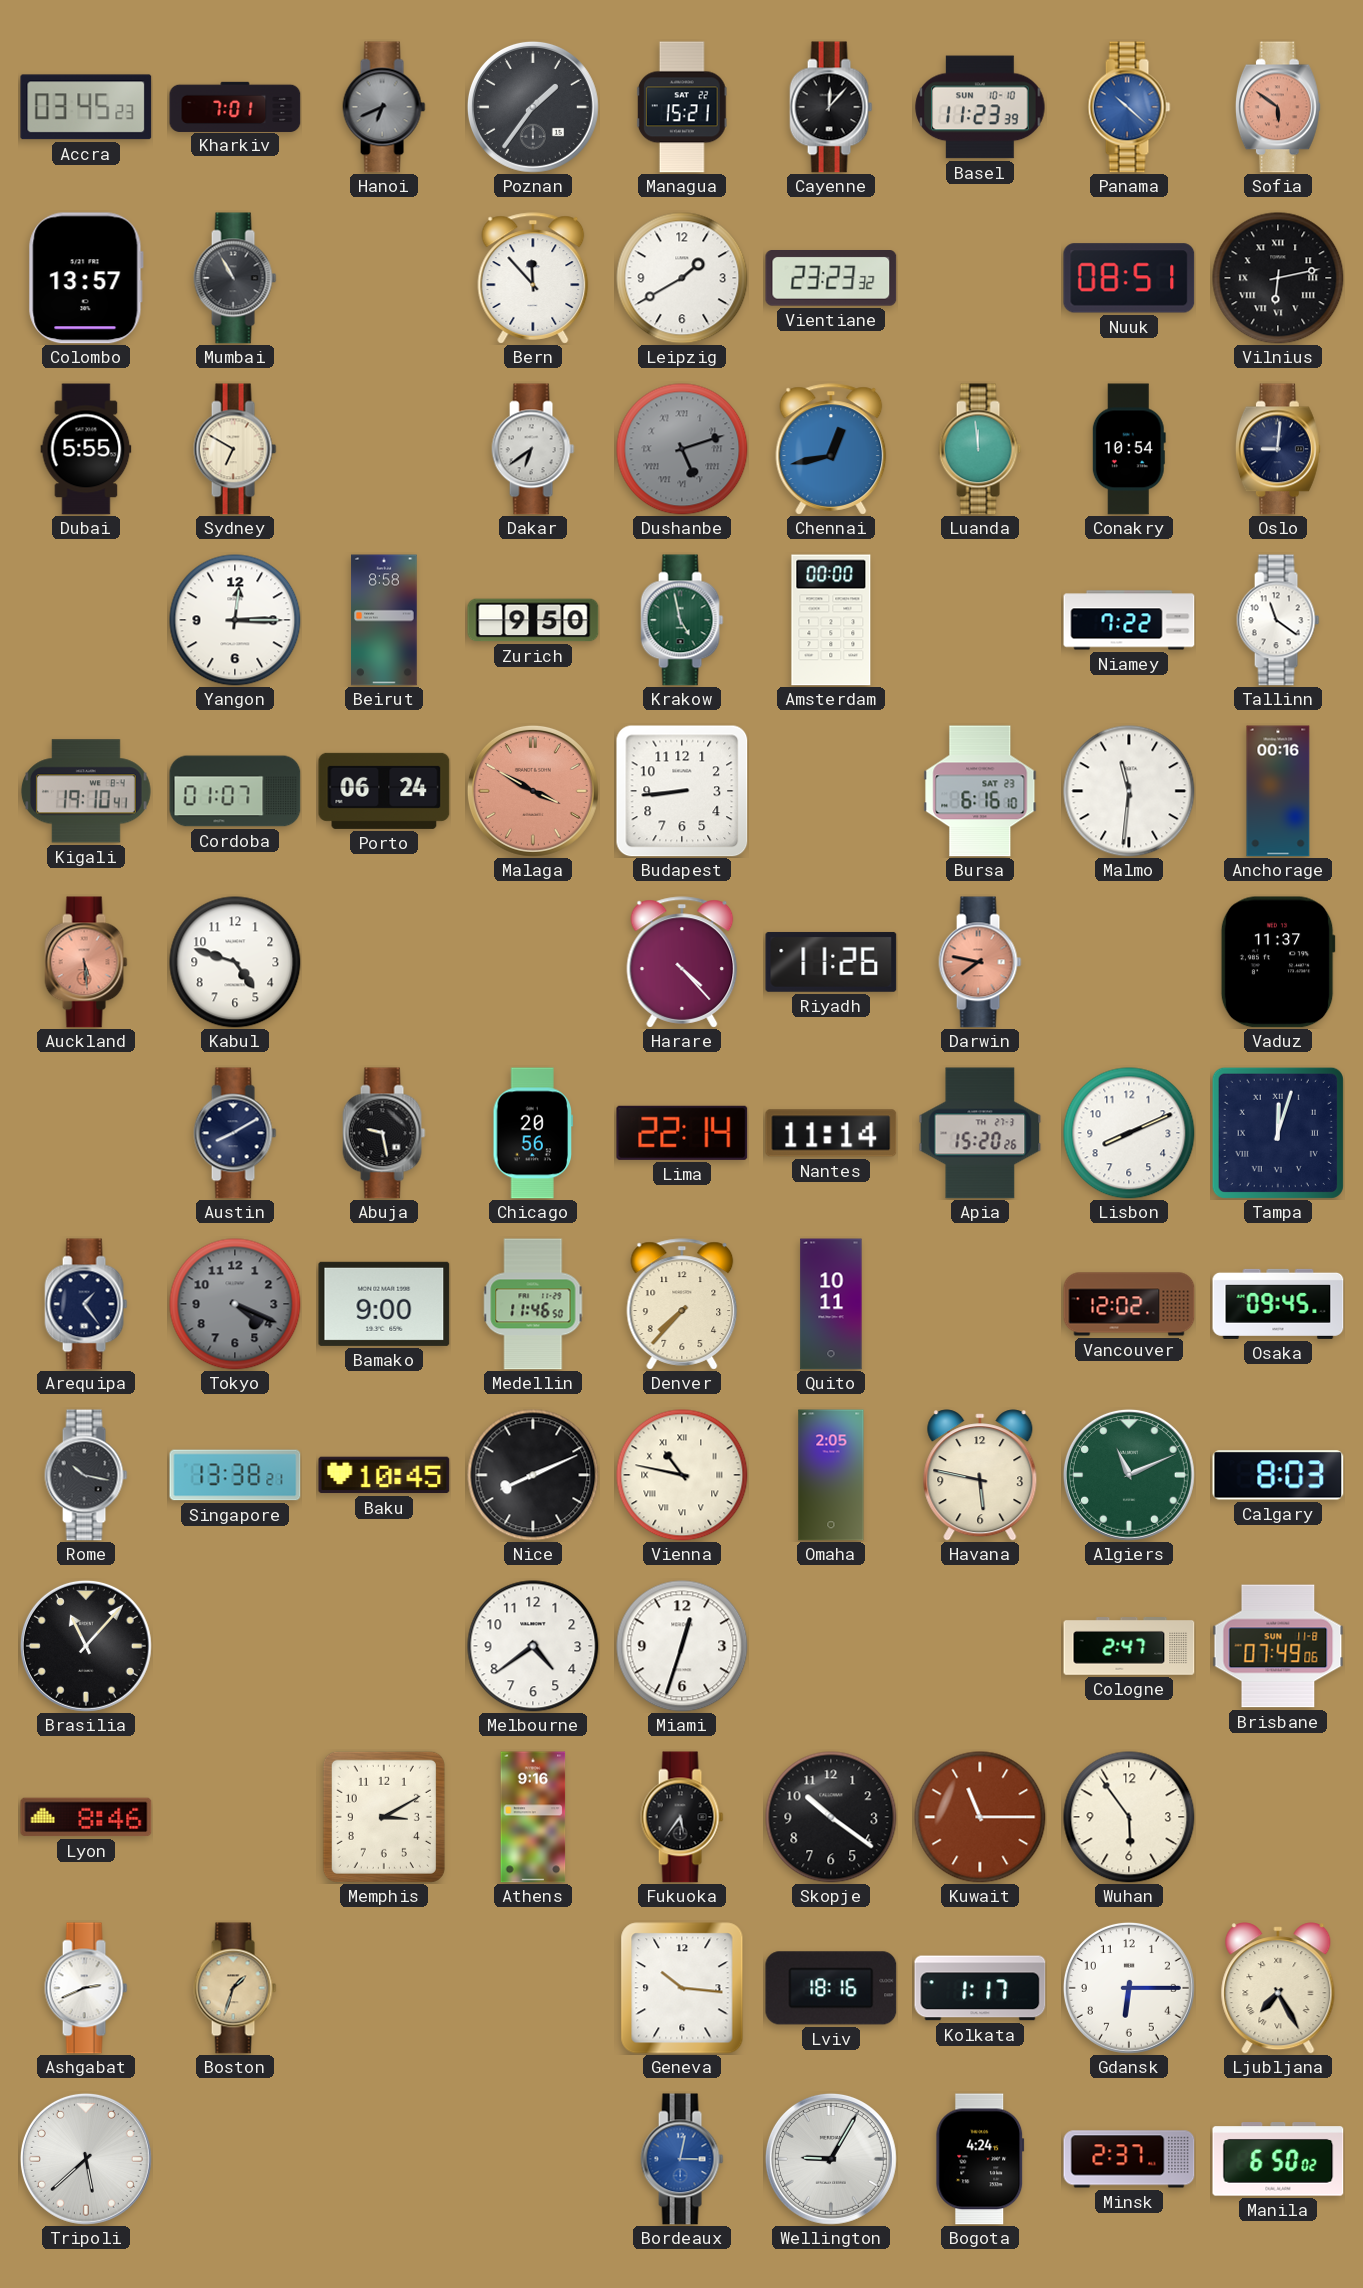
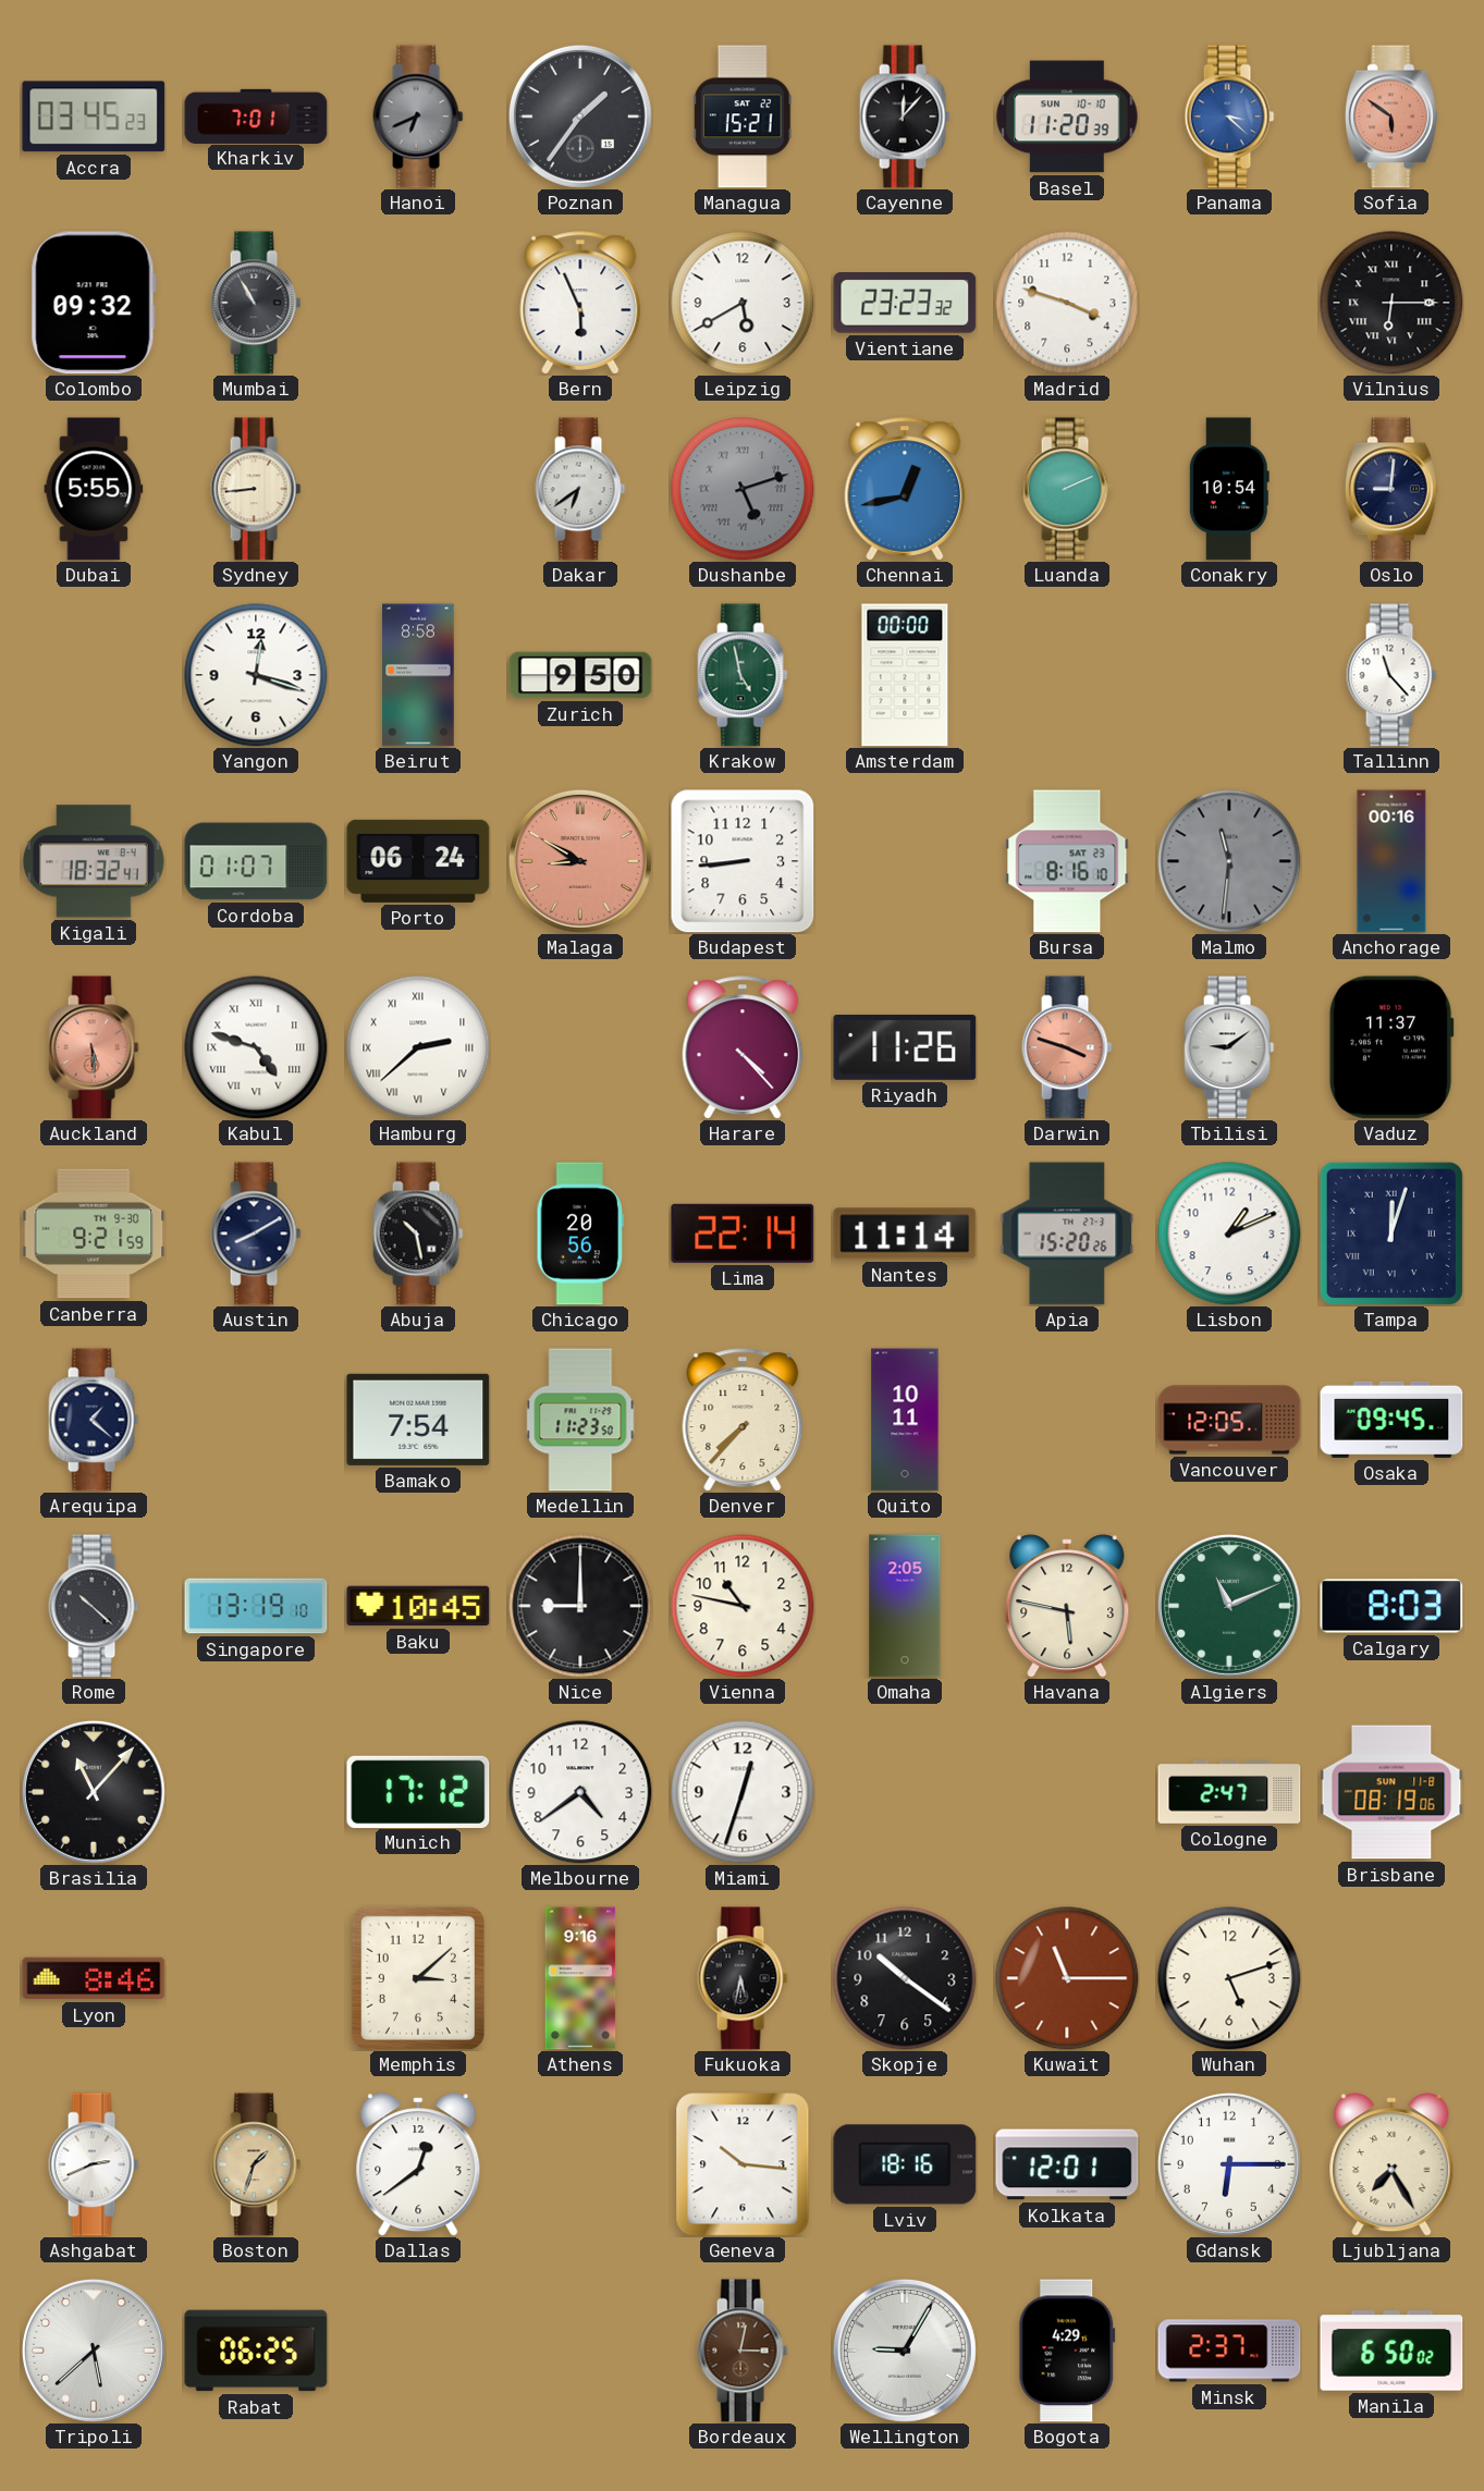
Basel: 11:23 -> 11:20
Panama: 10:22 -> 3:22
Colombo: 13:57 -> 09:32
Bern: 11:53 -> 5:56
Leipzig: 1:40 -> 5:40
Madrid: none -> 3:48
Nuuk: 08:51 -> none
Vilnius: 6:13 -> 6:15
Sydney: 6:50 -> 8:44
Luanda: 11:59 -> 2:11
Yangon: 12:15 -> 12:18
Niamey: 7:22 -> none
Tallinn: 11:21 -> 11:23
Kigali: 19:10 -> 18:32
Malaga: 3:50 -> 8:50
Bursa: 6:16 -> 8:16
Malmo dial: white -> grey
Kabul numerals: Arabic -> Roman
Hamburg: none -> 2:38
Darwin: 7:47 -> 3:48
Tbilisi: none -> 9:09
Canberra: none -> 9:21
Abuja: 9:28 -> 10:28
Lisbon: 8:11 -> 1:11
Arequipa: 1:24 -> 1:22
Tokyo: 4:19 -> none
Bamako: 9:00 -> 7:54
Medellin: 11:46 -> 11:23
Vancouver: 12:02 -> 12:05
Rome: 10:17 -> 10:22
Singapore: 13:38 -> 13:19
Nice: 8:11 -> 9:00
Vienna numerals: Roman -> Arabic
Munich: none -> 17:12
Brisbane: 07:49 -> 08:19
Memphis: 3:10 -> 3:08
Fukuoka: 5:36 -> 5:32
Wuhan: 5:54 -> 5:12
Dallas: none -> 12:39
Kolkata: 1:17 -> 12:01
Rabat: none -> 06:25
Bordeaux dial: blue -> brown
Bogota: 4:24 -> 4:29
